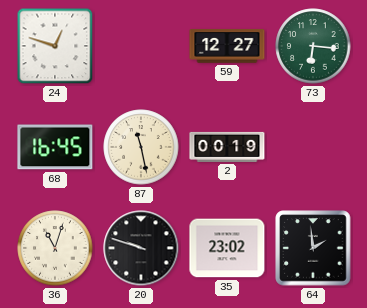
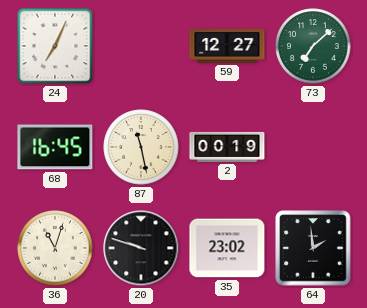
24: 12:48 -> 7:04
73: 6:16 -> 7:08
